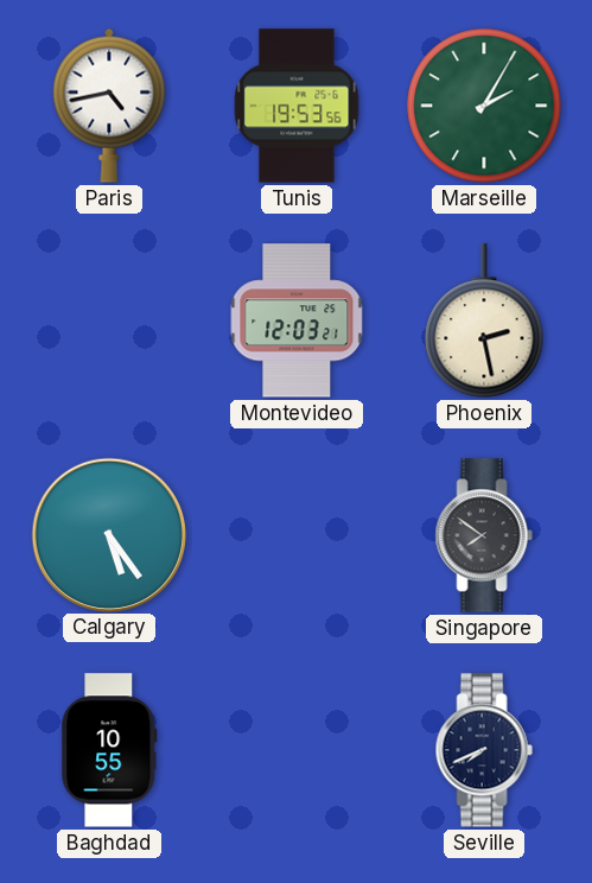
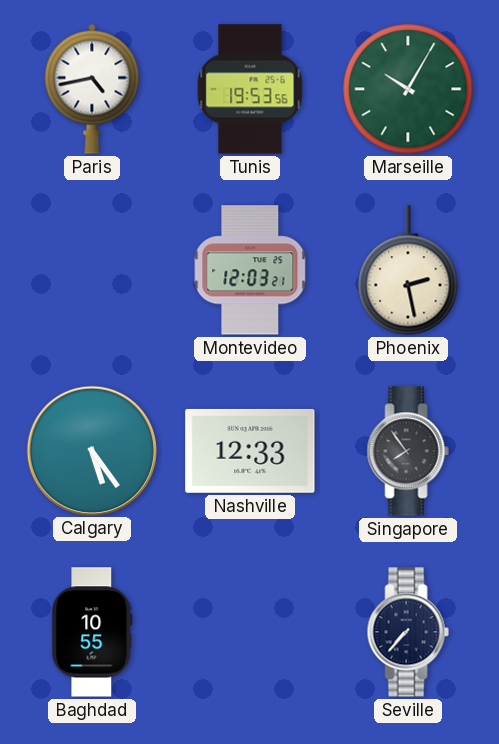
Marseille: 2:05 -> 10:05
Nashville: none -> 12:33
Singapore: 7:51 -> 7:54
Seville: 7:41 -> 7:37
